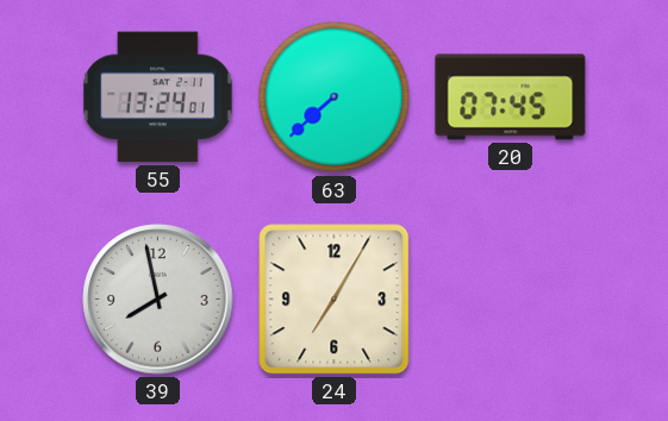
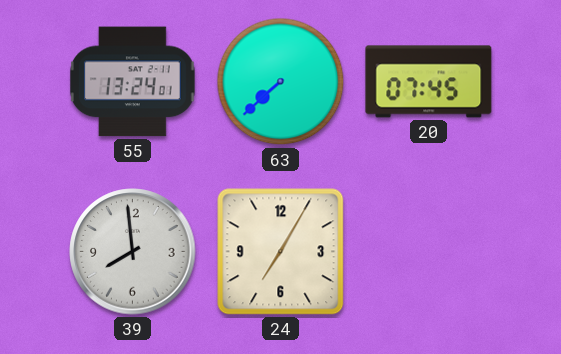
39: 7:58 -> 7:59
